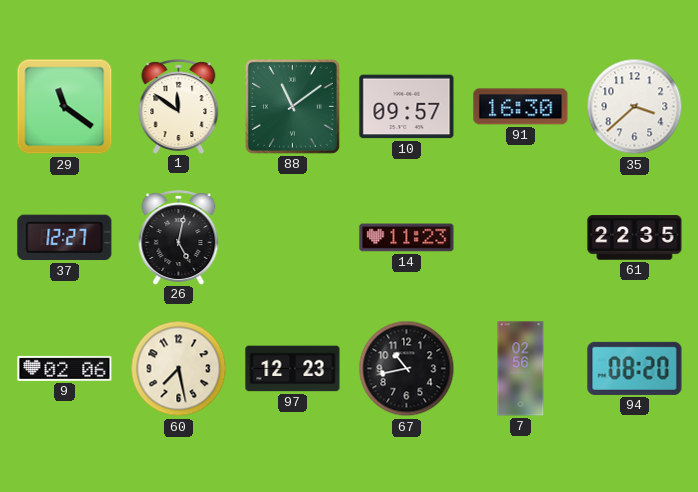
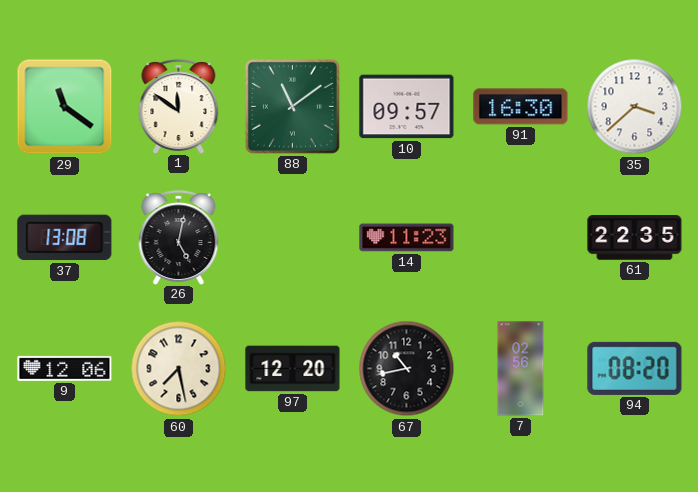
37: 12:27 -> 13:08
9: 02:06 -> 12:06
97: 12:23 -> 12:20
